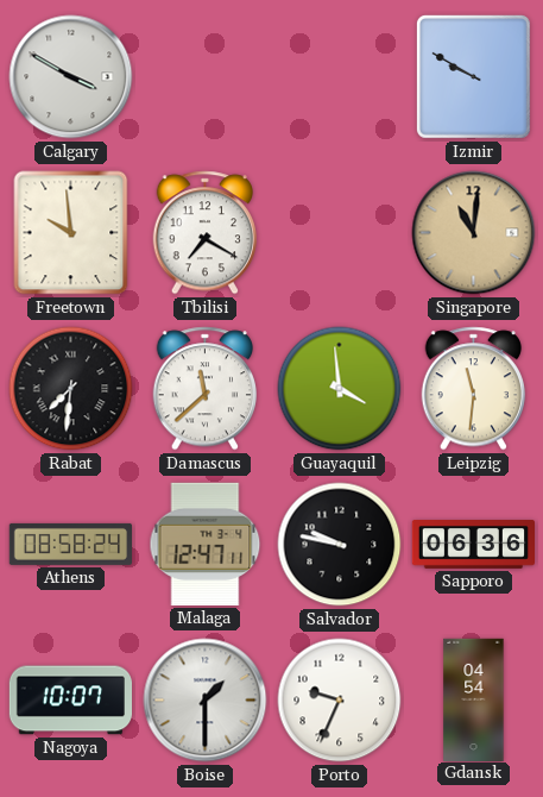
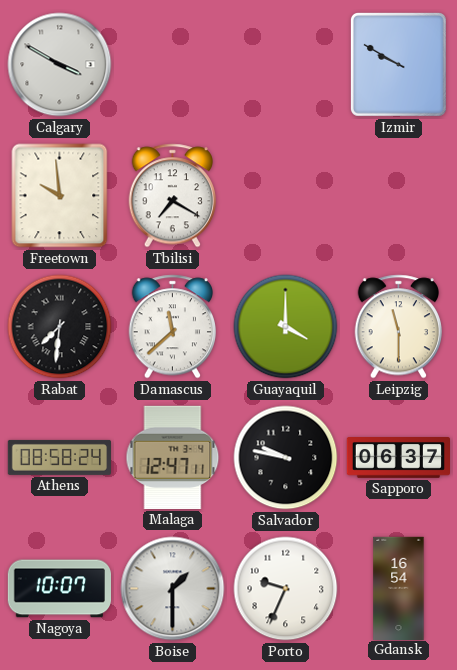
Singapore: 11:01 -> none
Guayaquil: 3:59 -> 4:00
Leipzig: 11:31 -> 11:30
Sapporo: 06:36 -> 06:37
Gdansk: 04:54 -> 16:54
